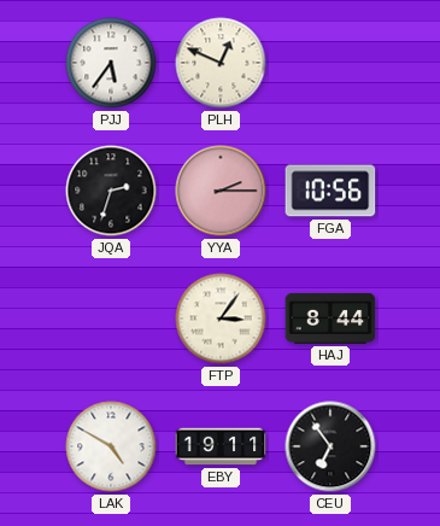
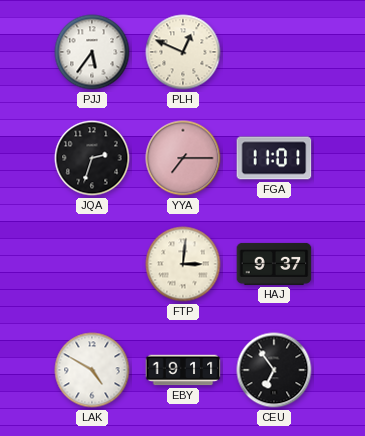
YYA: 2:15 -> 7:15
FGA: 10:56 -> 11:01
FTP: 3:06 -> 3:01
HAJ: 8:44 -> 9:37
